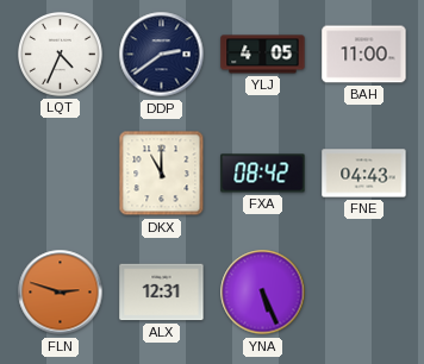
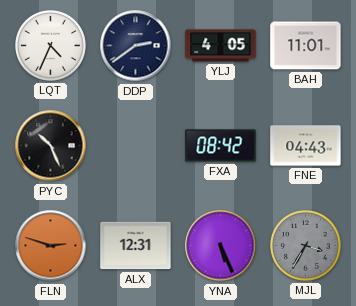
BAH: 11:00 -> 11:01
PYC: none -> 10:26
DKX: 11:00 -> none
MJL: none -> 3:35
